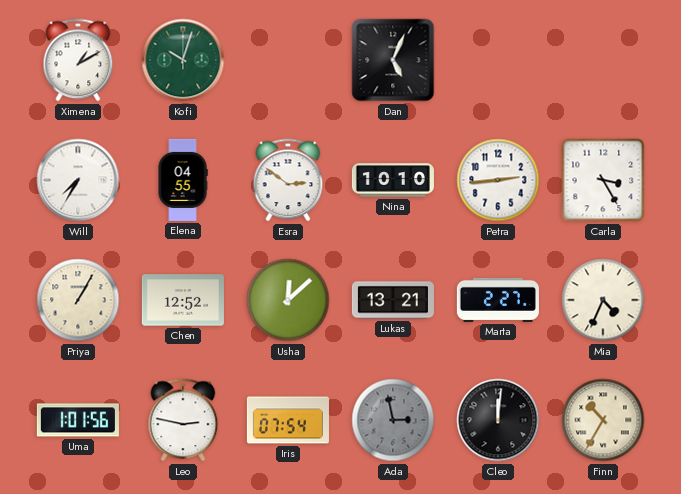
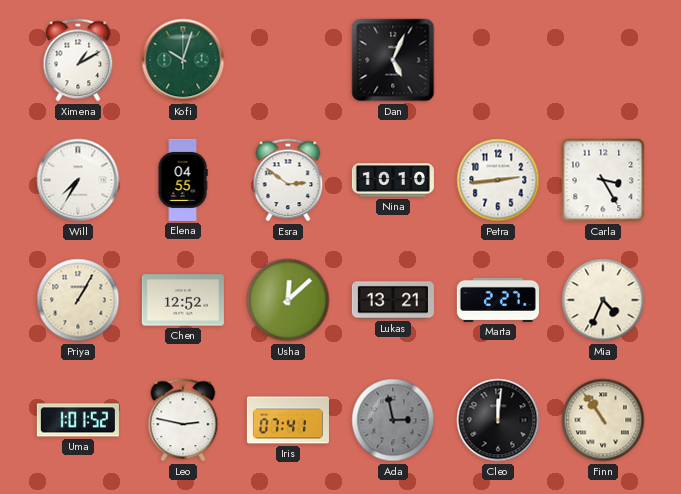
Uma: 1:01:56 -> 1:01:52
Iris: 07:54 -> 07:41
Finn: 10:35 -> 10:54
